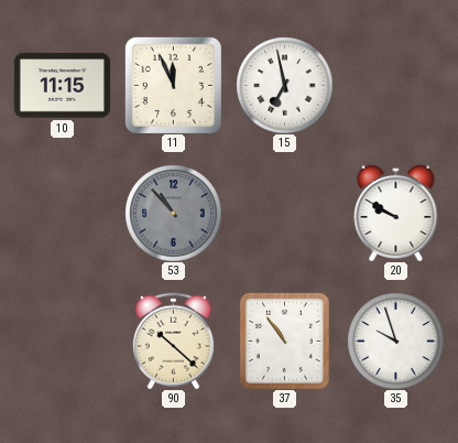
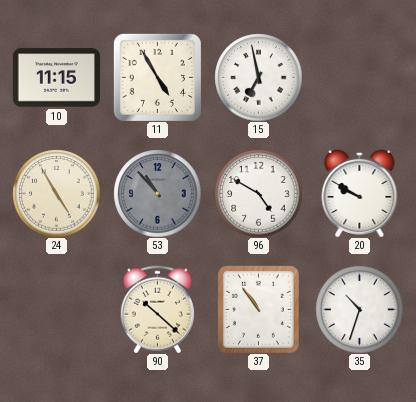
11: 11:56 -> 4:55
24: none -> 4:55
96: none -> 4:50
35: 9:57 -> 10:33
